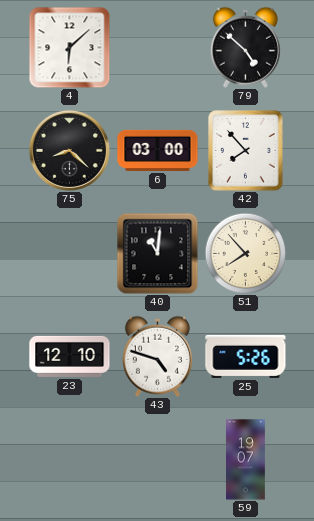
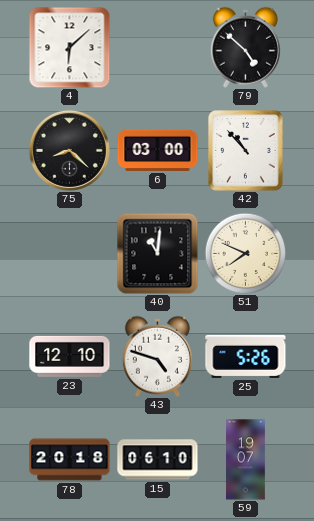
42: 7:53 -> 10:53
51: 7:53 -> 7:49
78: none -> 20:18
15: none -> 06:10
